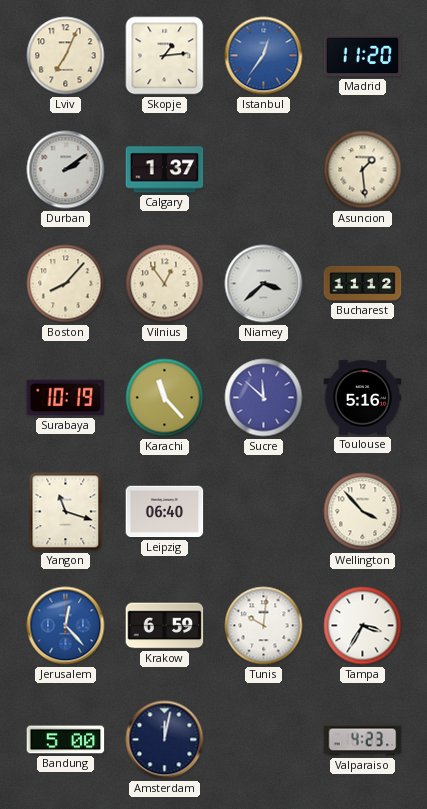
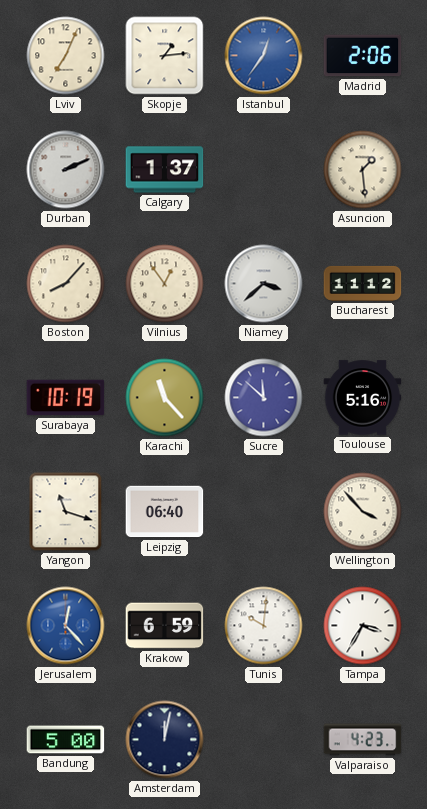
Madrid: 11:20 -> 2:06
Durban: 2:09 -> 2:11
